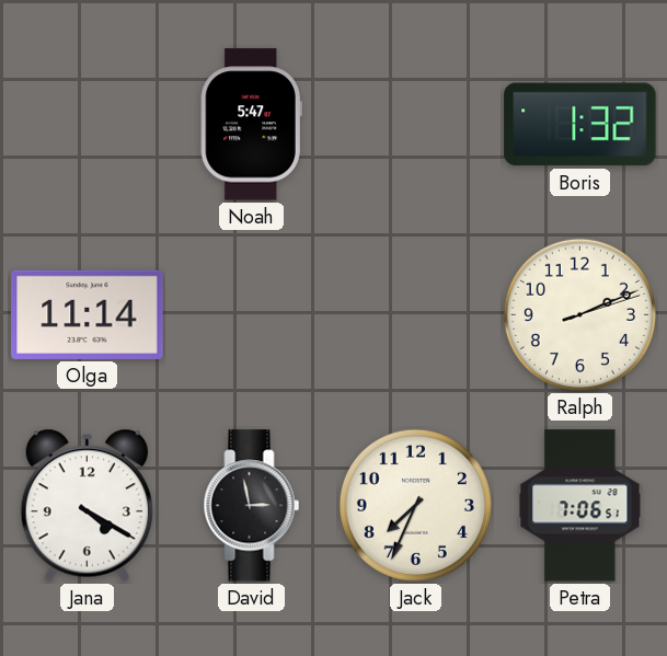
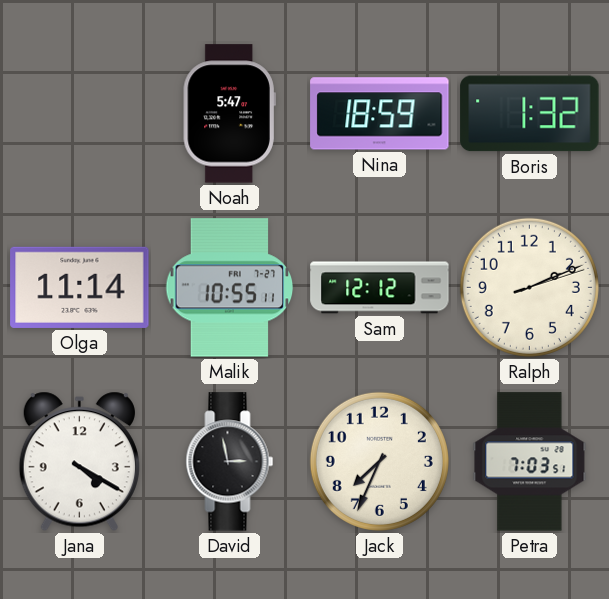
Nina: none -> 18:59
Malik: none -> 10:55
Sam: none -> 12:12
Petra: 7:06 -> 7:03
